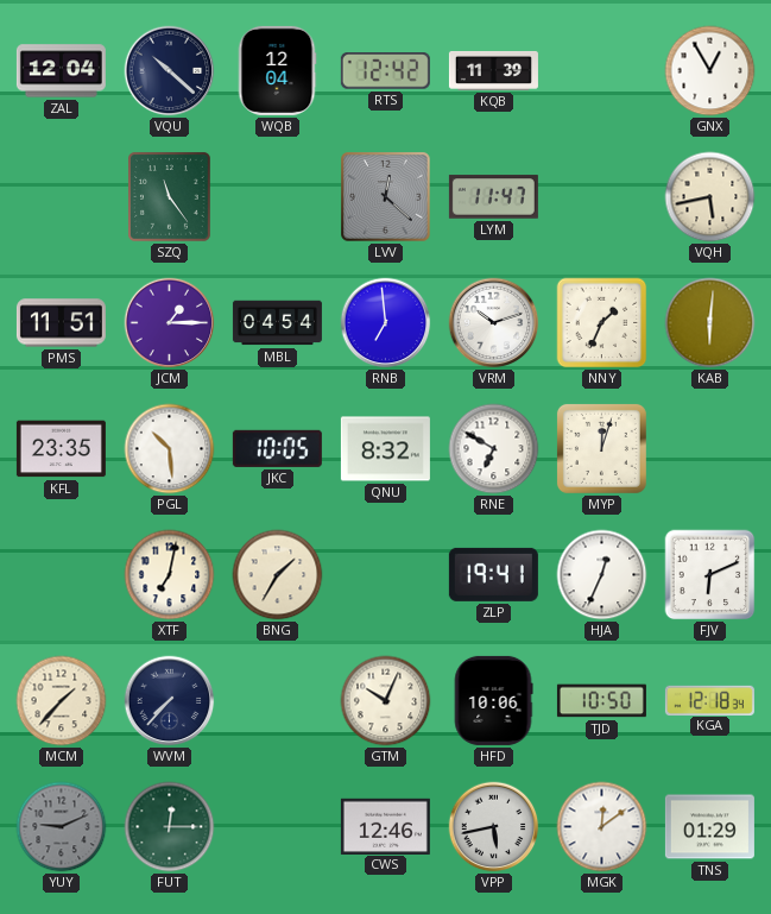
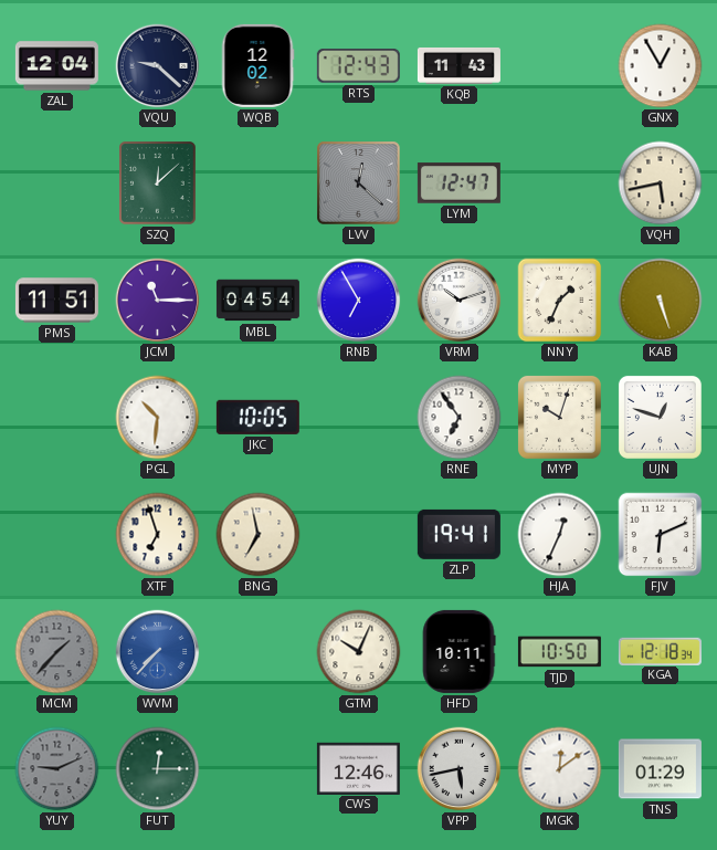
VQU: 10:22 -> 9:22
WQB: 12:04 -> 12:02
RTS: 12:42 -> 12:43
KQB: 11:39 -> 11:43
SZQ: 11:24 -> 12:08
LYM: 11:47 -> 12:47
JCM: 1:15 -> 11:15
RNB: 6:59 -> 6:55
KAB: 6:01 -> 5:27
KFL: 23:35 -> none
PGL: 10:29 -> 10:31
QNU: 8:32 -> none
RNE: 6:50 -> 6:54
MYP: 12:03 -> 10:03
UJN: none -> 12:48
XTF: 7:02 -> 6:57
BNG: 1:35 -> 6:58
MCM dial: cream -> grey
WVM dial: navy -> blue
HFD: 10:06 -> 10:11
